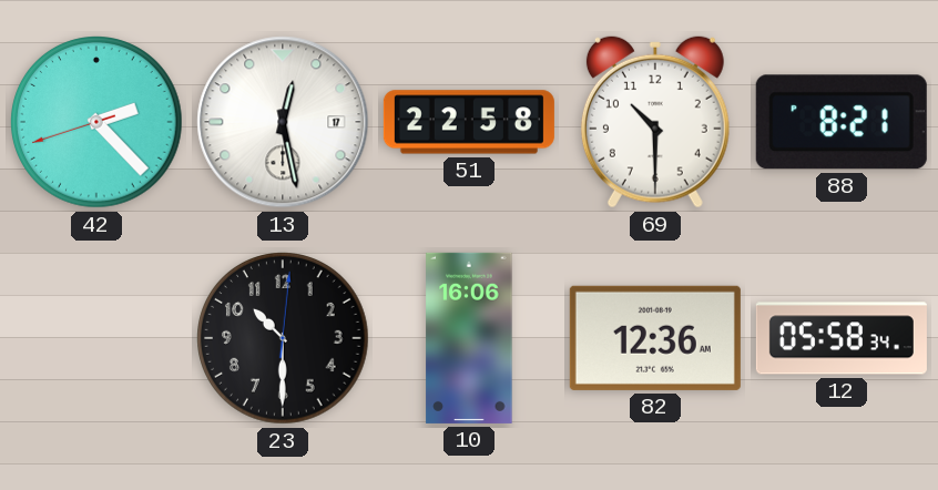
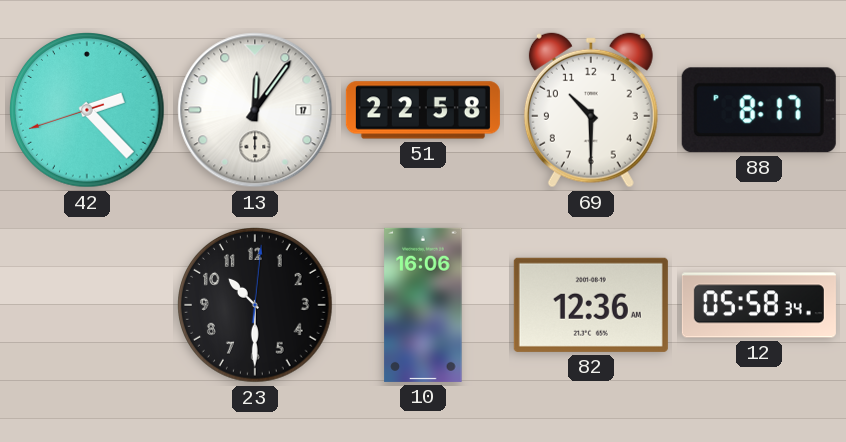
13: 12:28 -> 12:06
88: 8:21 -> 8:17
